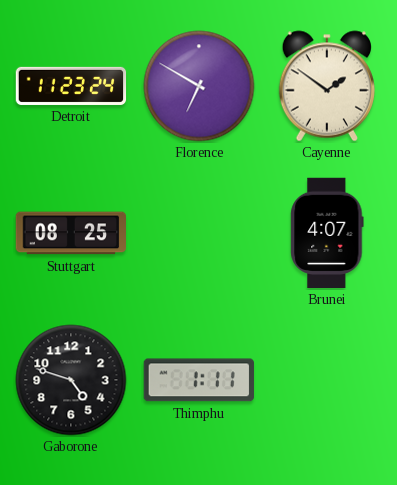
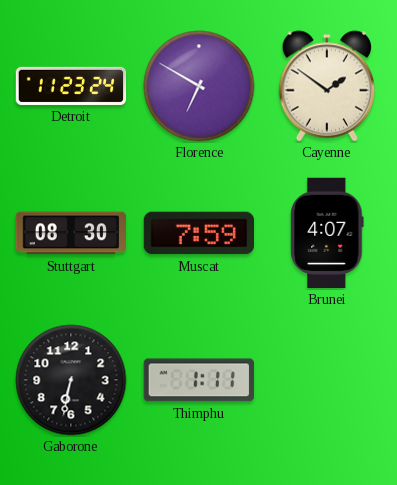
Stuttgart: 08:25 -> 08:30
Muscat: none -> 7:59
Gaborone: 4:48 -> 6:32
